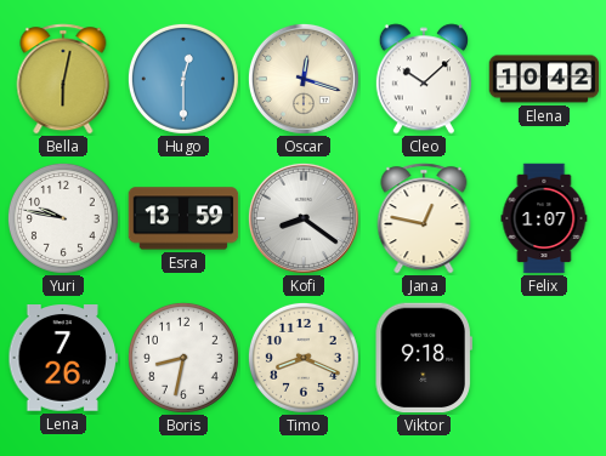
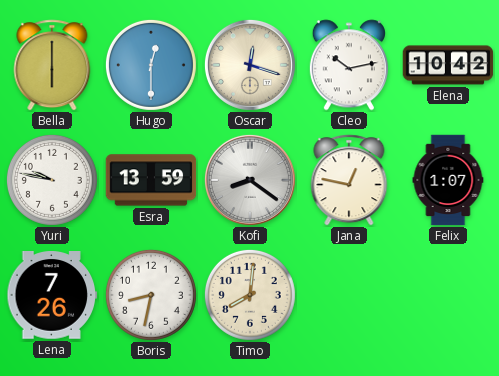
Bella: 6:02 -> 6:00
Cleo: 10:08 -> 10:13
Timo: 8:19 -> 8:01
Viktor: 9:18 -> none
